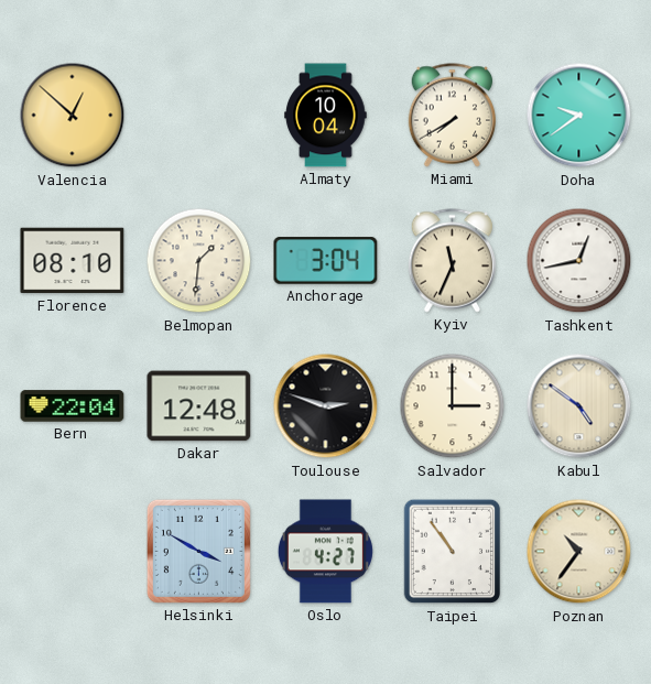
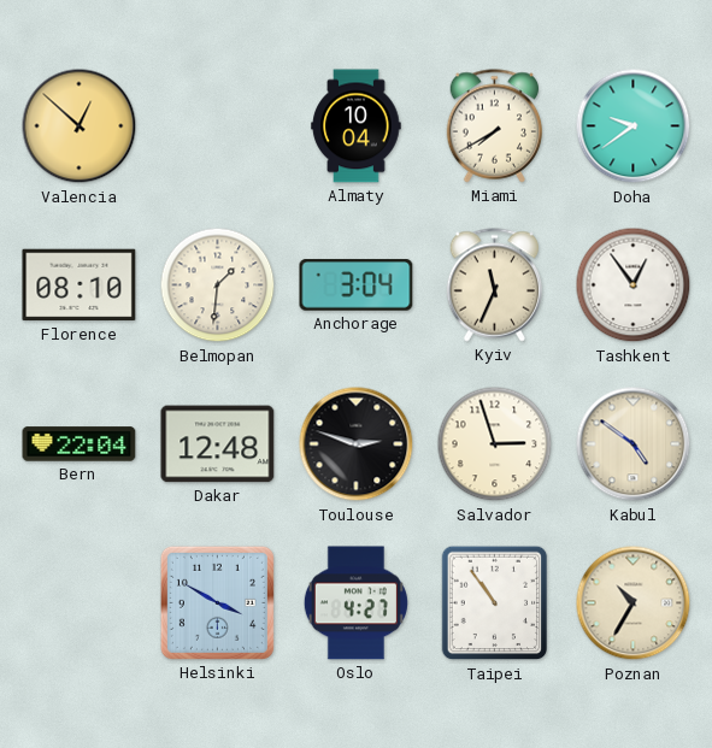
Tashkent: 12:43 -> 12:54
Salvador: 3:00 -> 2:57
Poznan: 10:36 -> 10:35
